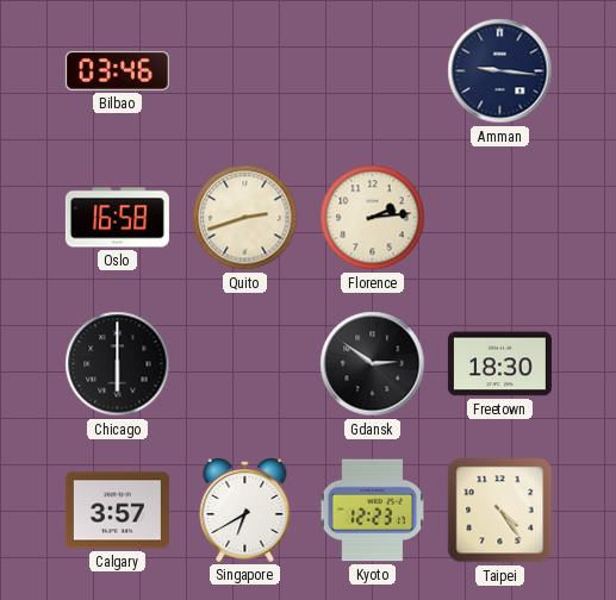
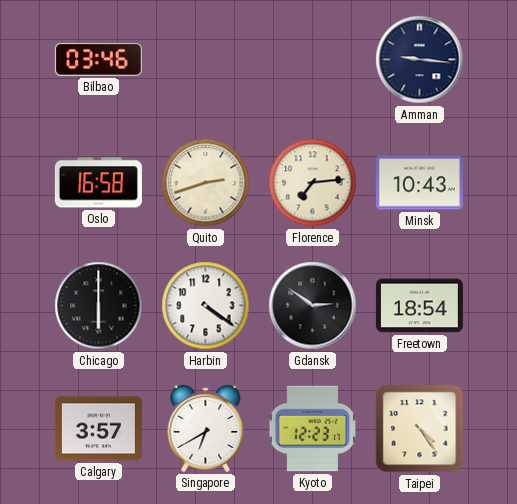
Florence: 2:14 -> 7:14
Minsk: none -> 10:43
Harbin: none -> 4:21
Freetown: 18:30 -> 18:54
